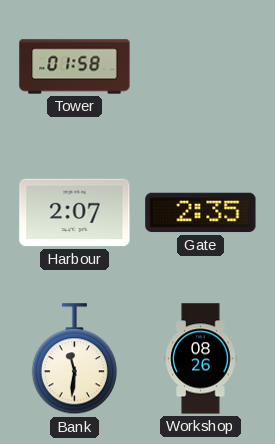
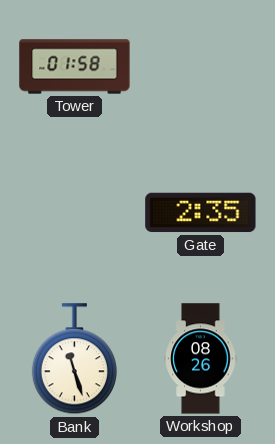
Harbour: 2:07 -> none
Bank: 11:31 -> 11:27
